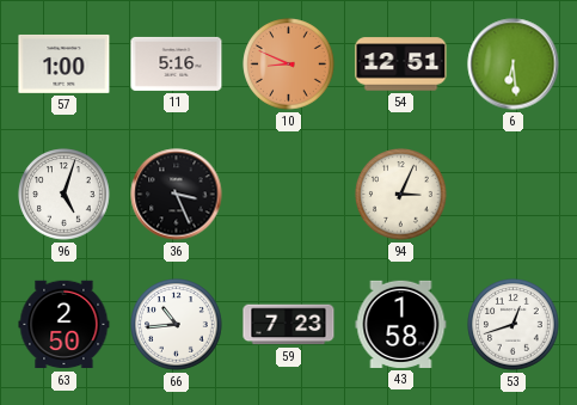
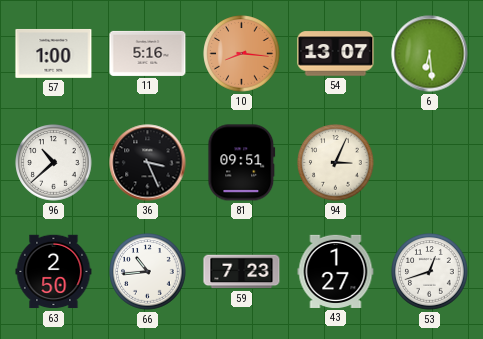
10: 8:49 -> 8:16
54: 12:51 -> 13:07
96: 5:03 -> 10:38
81: none -> 09:51
43: 1:58 -> 1:27
